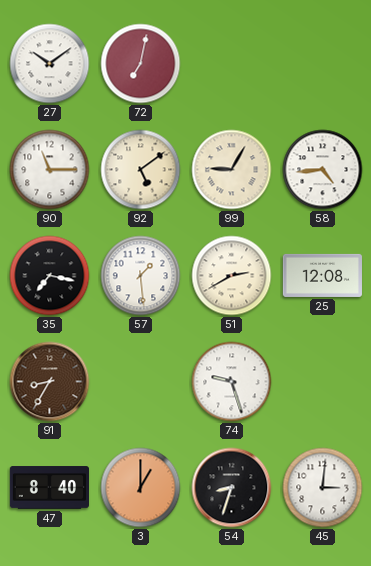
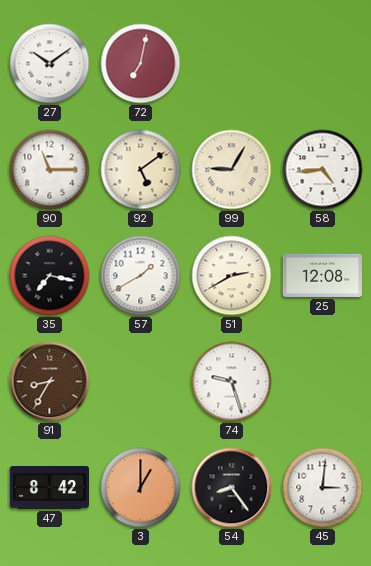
57: 1:29 -> 1:40
47: 8:40 -> 8:42
54: 8:33 -> 8:24
